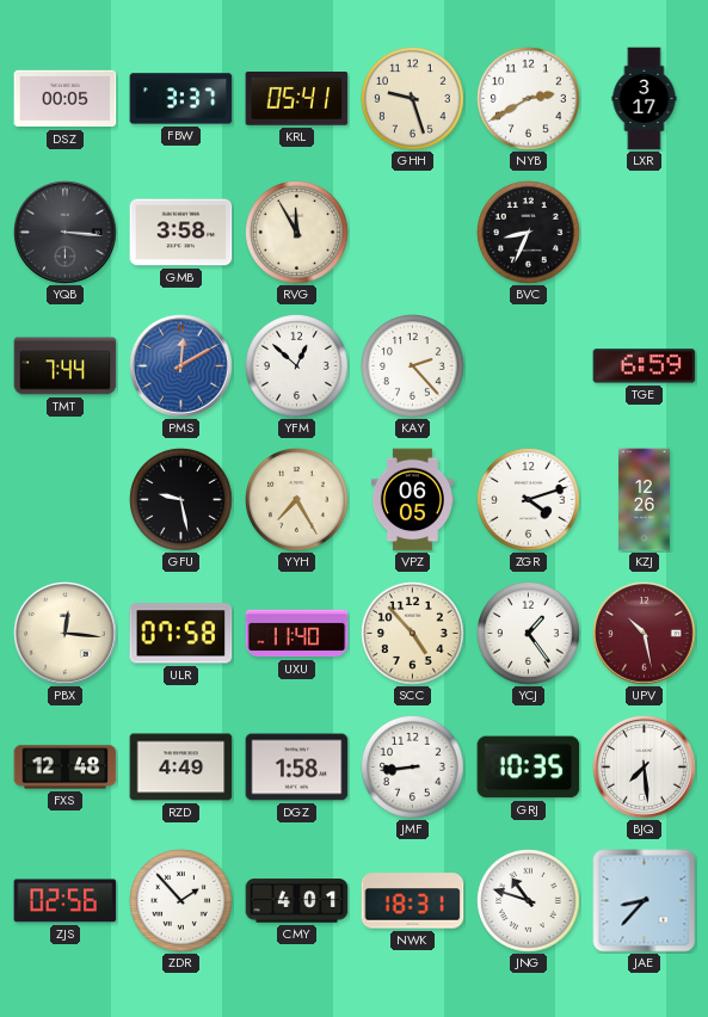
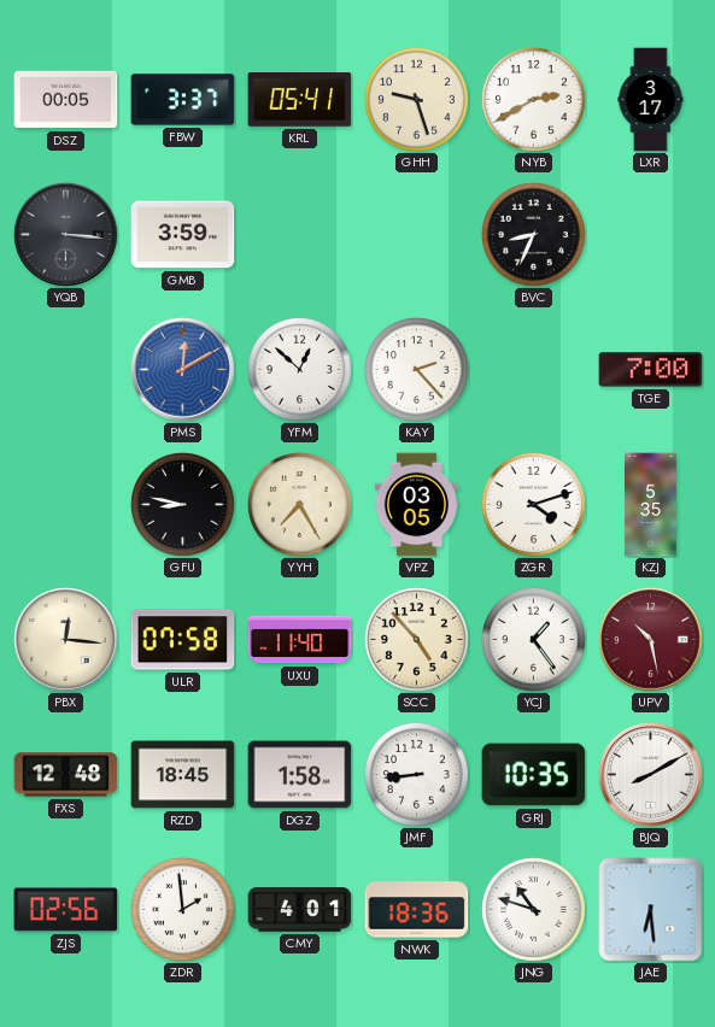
GMB: 3:58 -> 3:59
RVG: 11:55 -> none
TMT: 7:44 -> none
TGE: 6:59 -> 7:00
GFU: 9:28 -> 8:47
VPZ: 06:05 -> 03:05
KZJ: 12:26 -> 5:35
RZD: 4:49 -> 18:45
BJQ: 7:29 -> 8:10
ZDR: 1:53 -> 1:59
NWK: 18:31 -> 18:36
JAE: 8:37 -> 6:29
